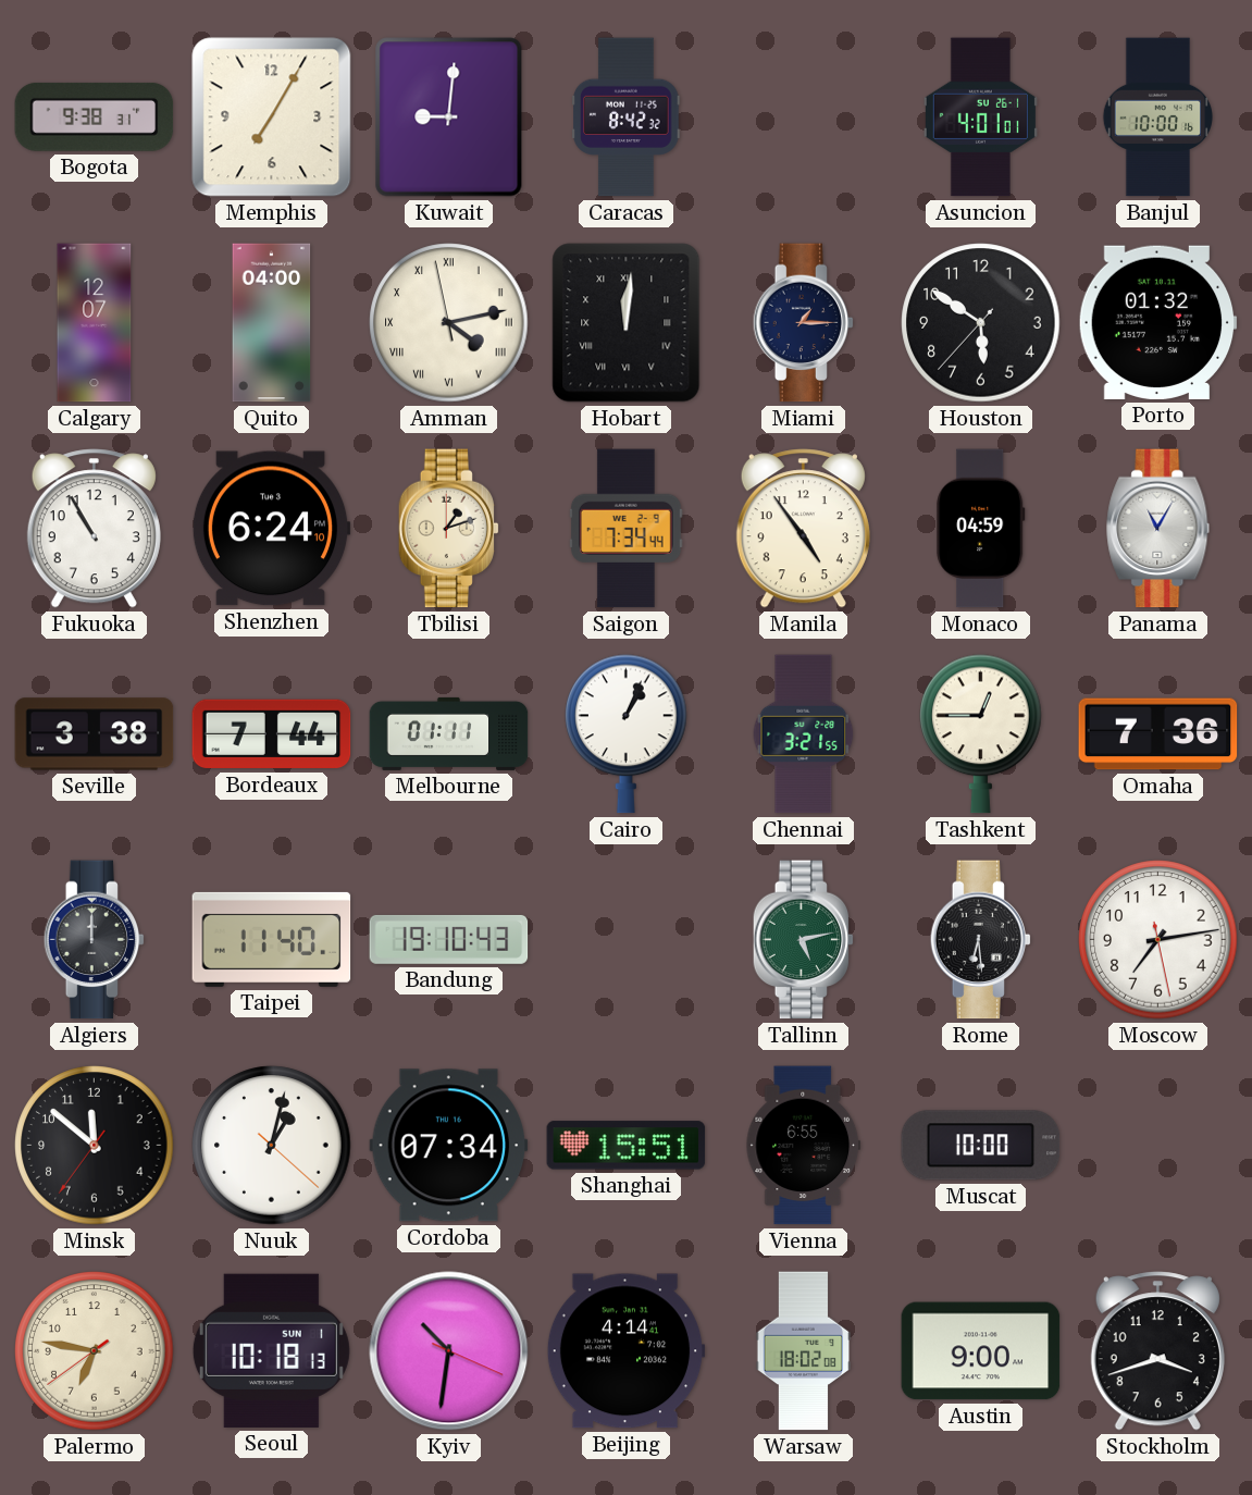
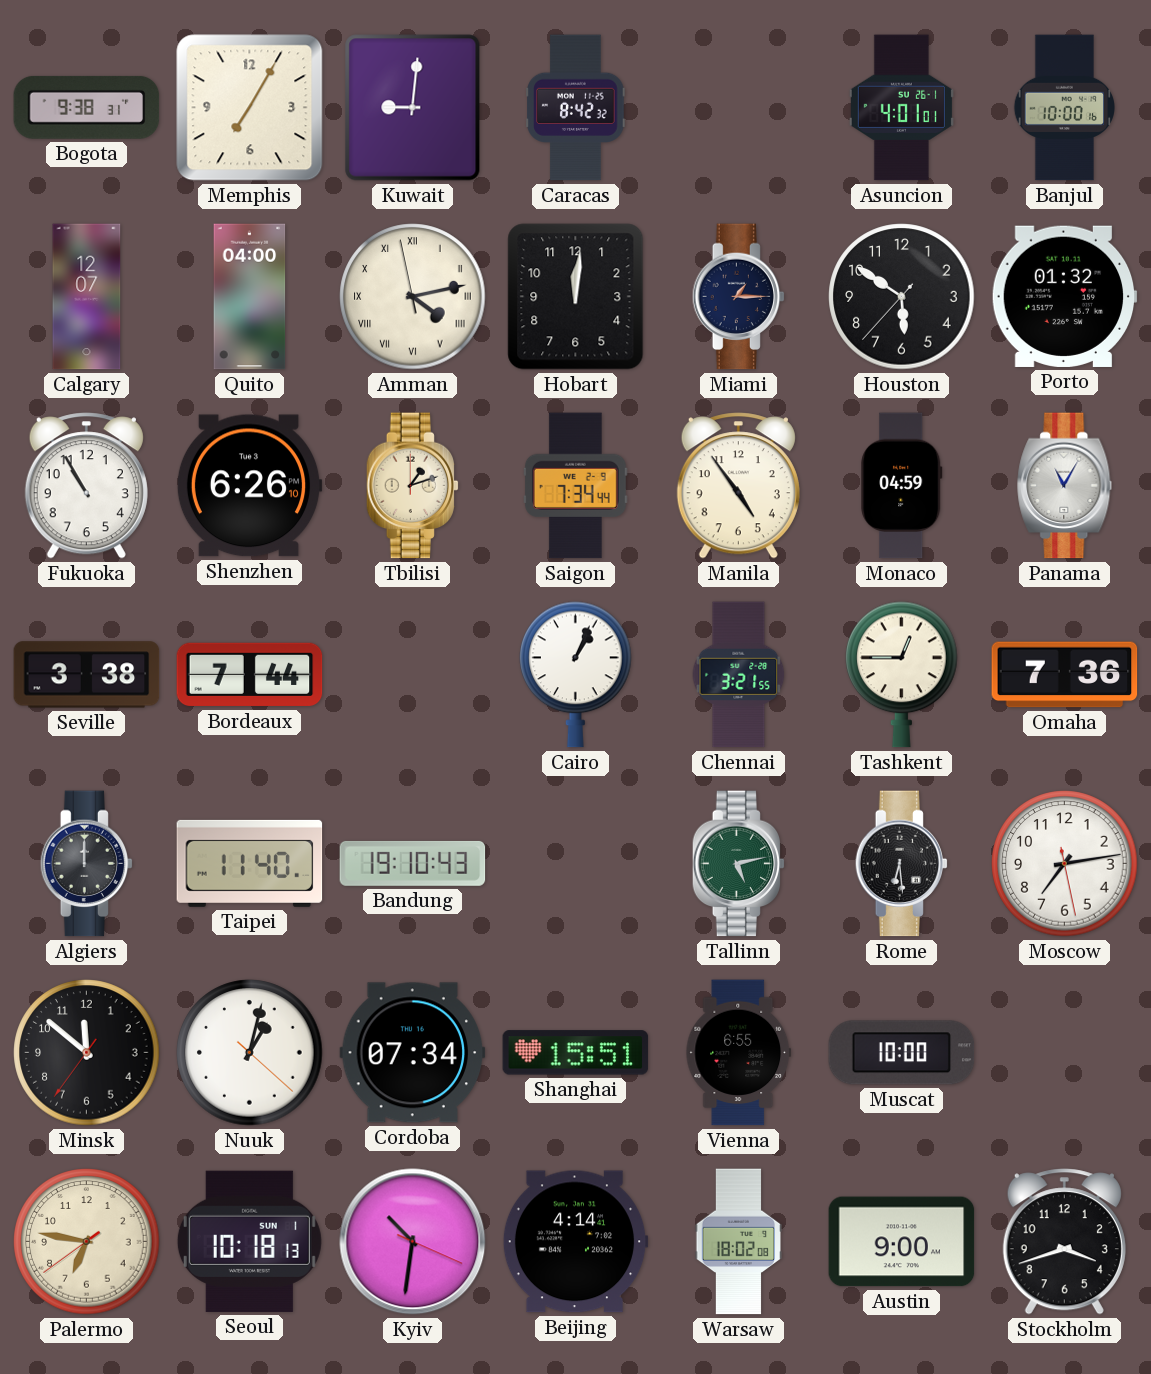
Hobart numerals: Roman -> Arabic
Shenzhen: 6:24 -> 6:26
Melbourne: 01:11 -> none
